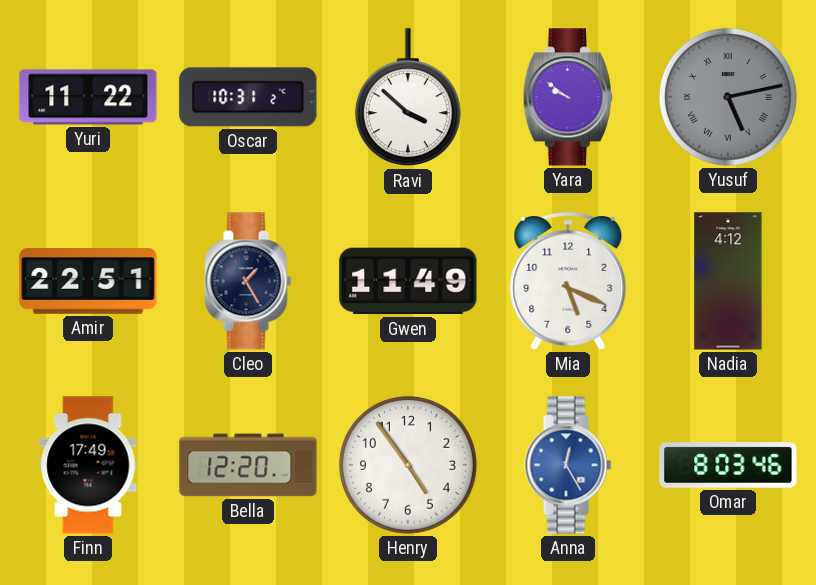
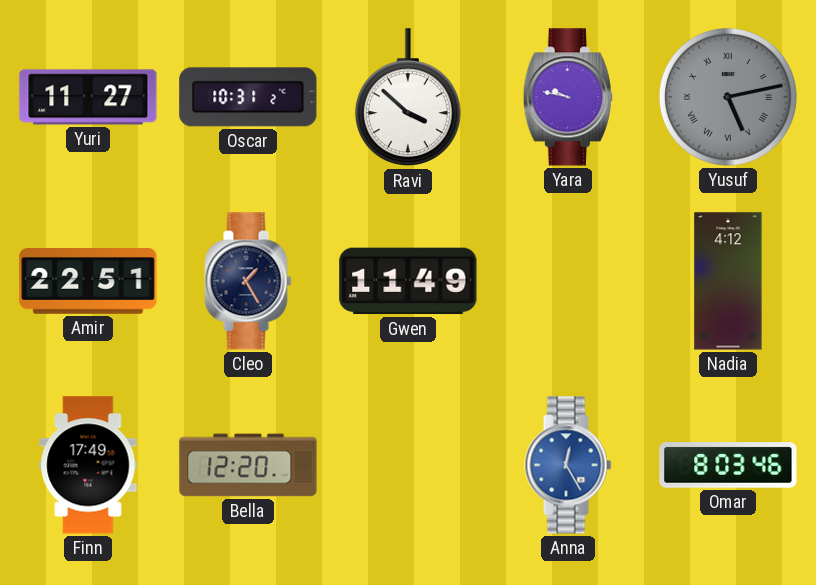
Yuri: 11:22 -> 11:27
Yara: 9:51 -> 9:47
Mia: 5:19 -> none
Henry: 4:54 -> none
